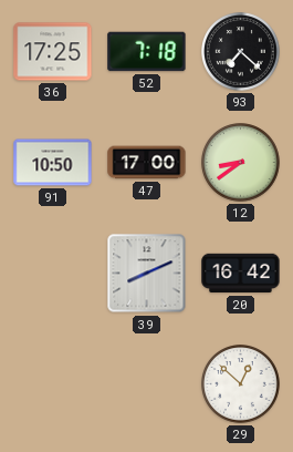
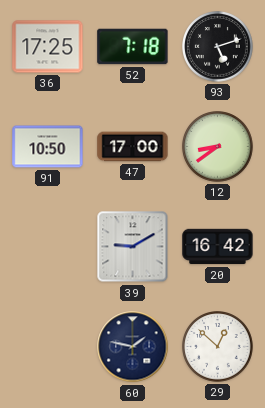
93: 7:22 -> 5:12
39: 8:11 -> 9:10
60: none -> 1:47
